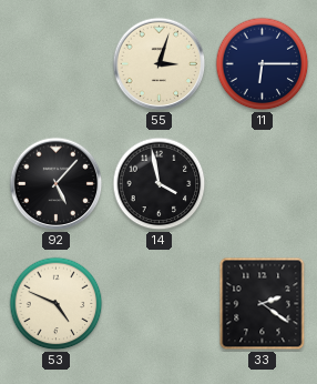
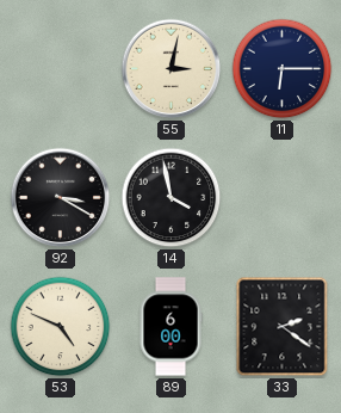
55: 3:03 -> 3:02
92: 5:07 -> 3:20
89: none -> 6:00
